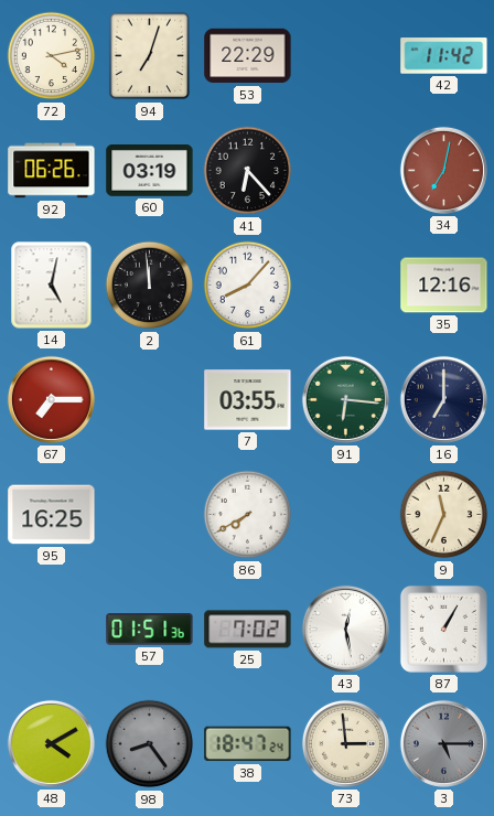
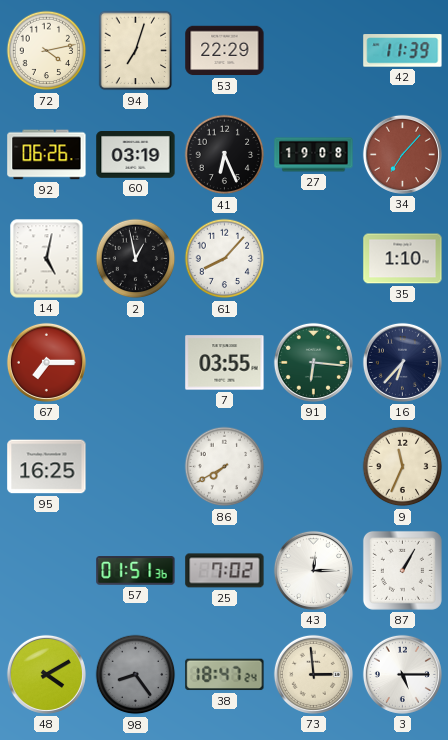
42: 11:42 -> 11:39
41: 6:23 -> 6:26
27: none -> 19:08
34: 7:02 -> 7:07
2: 11:59 -> 12:58
35: 12:16 -> 1:10
16: 7:00 -> 6:37
43: 12:28 -> 12:15
3 dial: grey -> white
